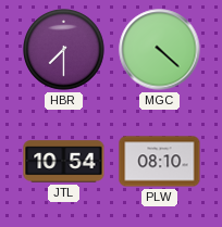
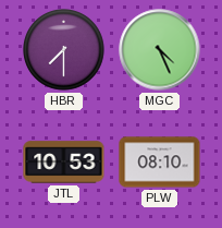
MGC: 4:22 -> 4:26
JTL: 10:54 -> 10:53
